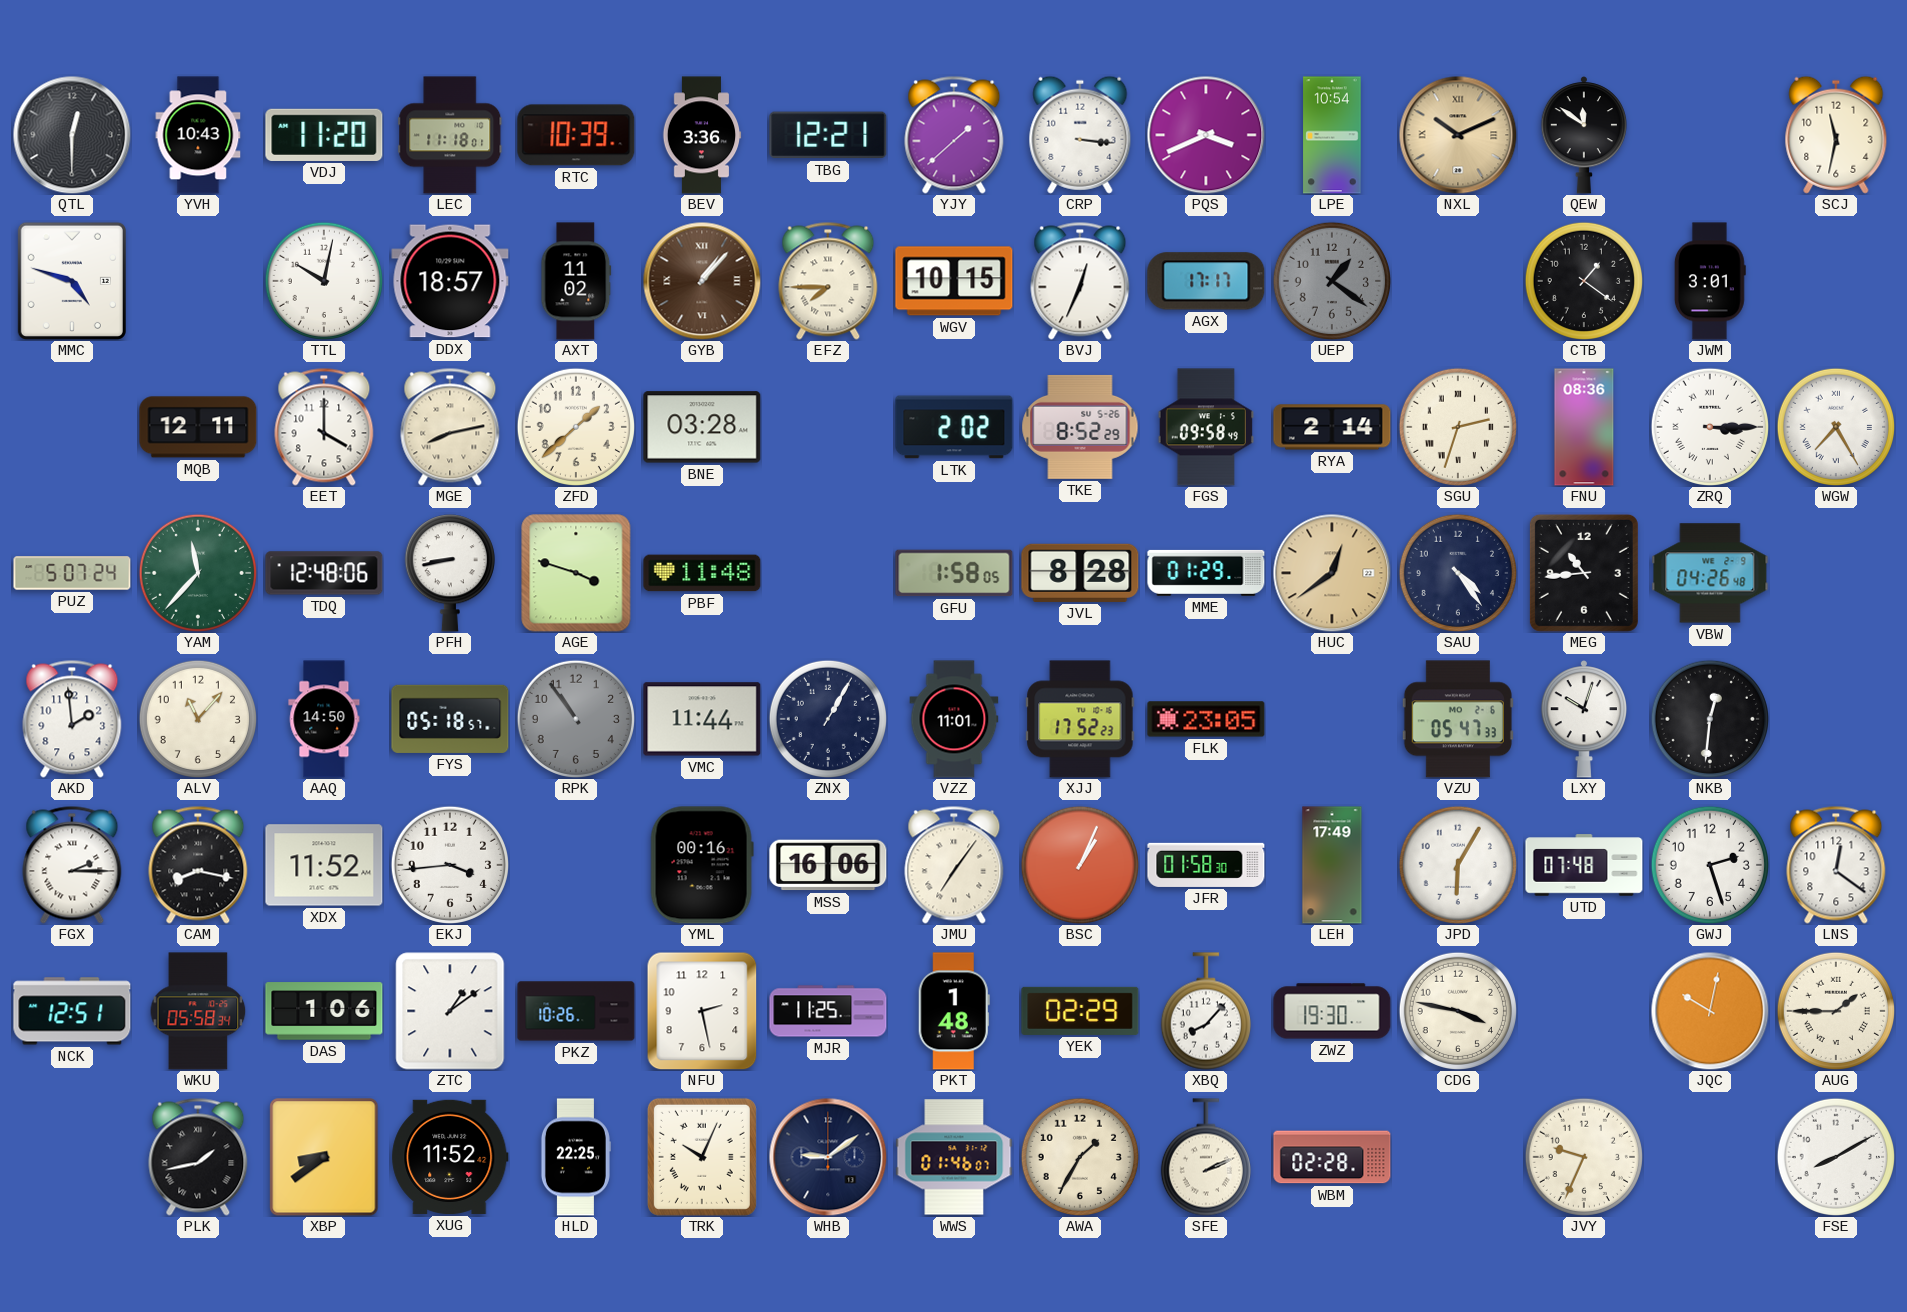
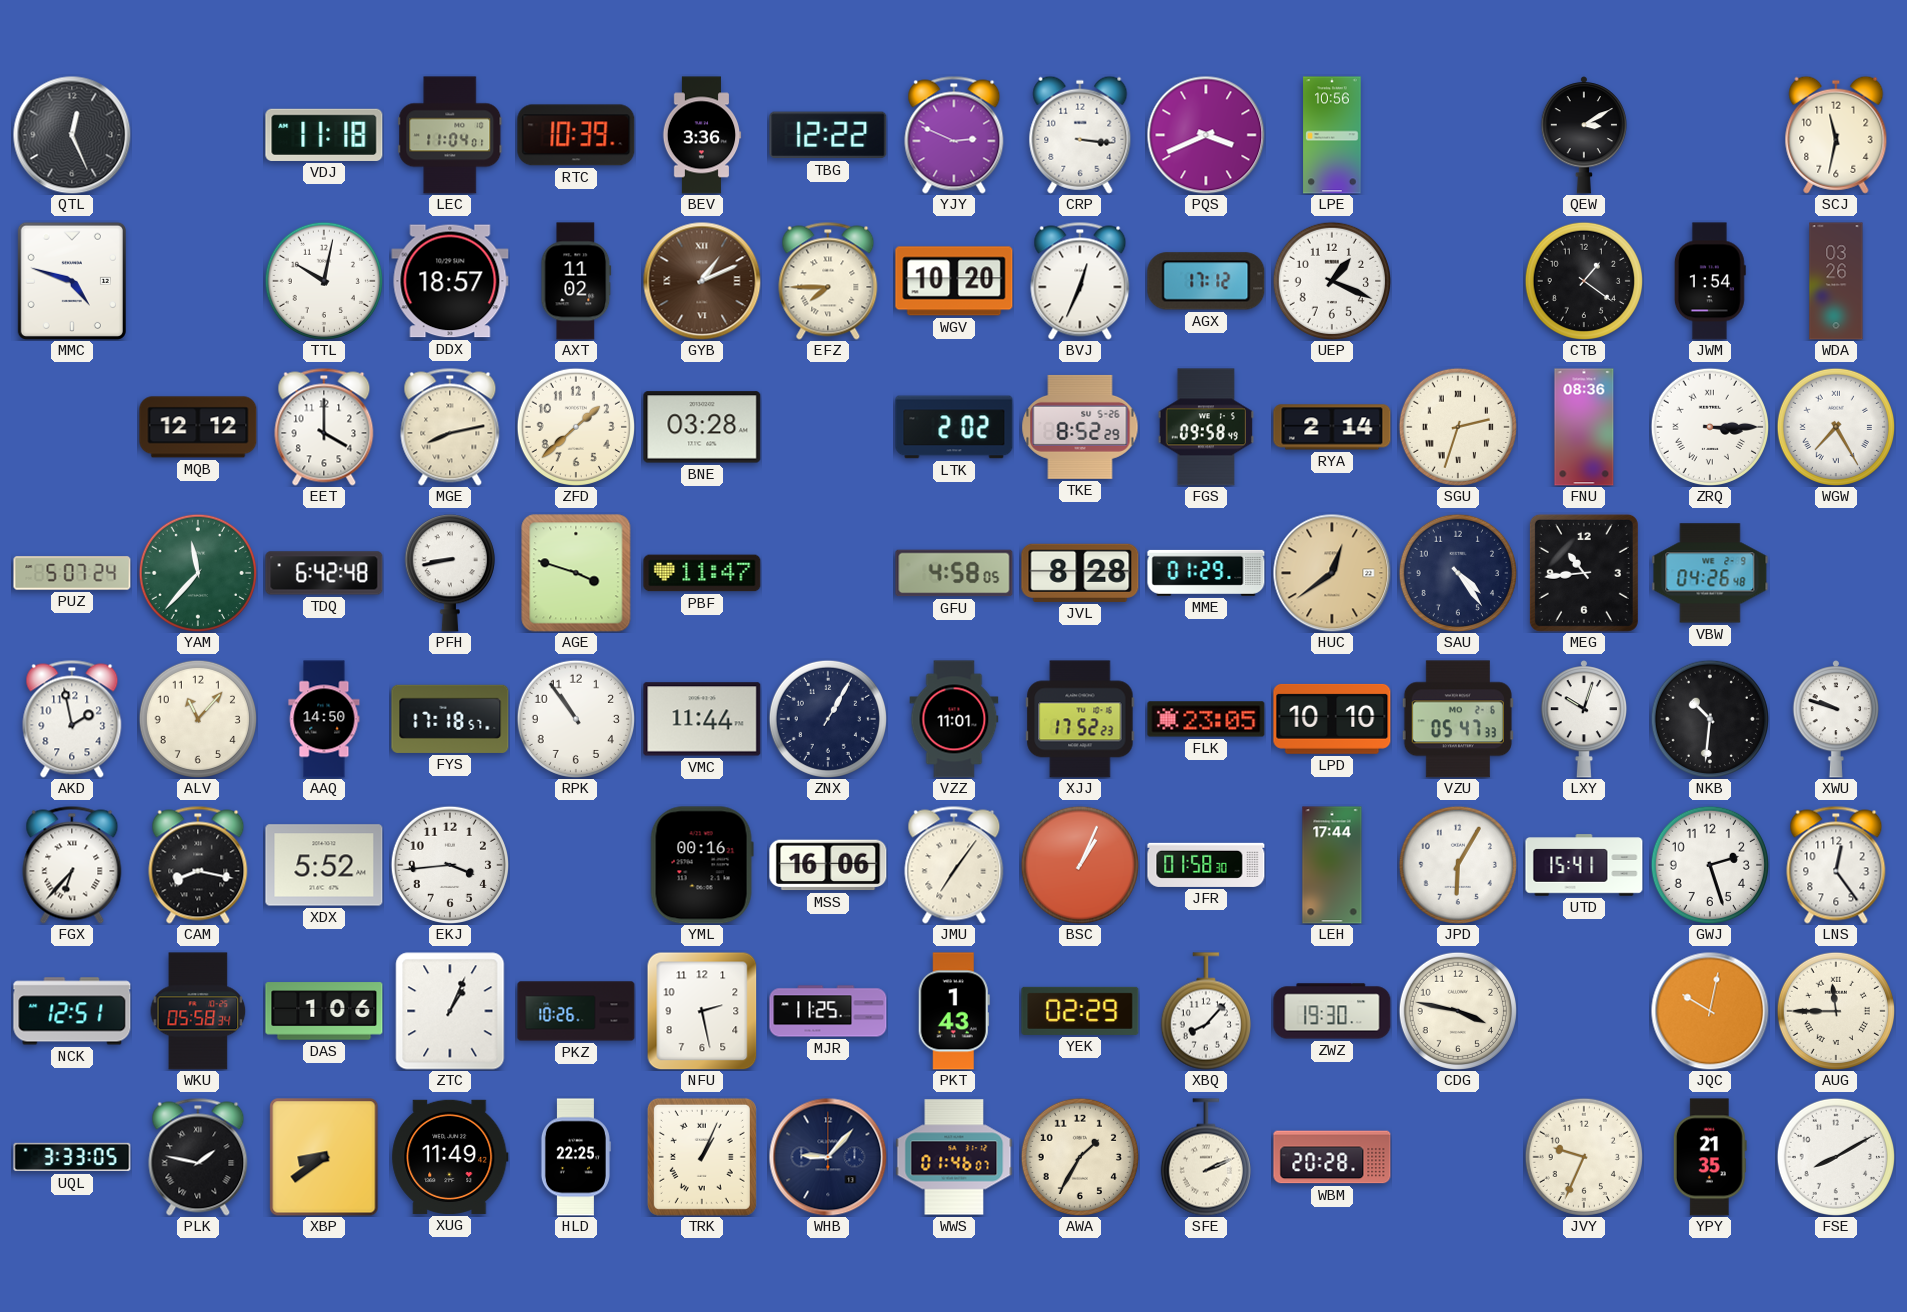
QTL: 12:30 -> 12:26
YVH: 10:43 -> none
VDJ: 11:20 -> 11:18
LEC: 11:18 -> 11:04
TBG: 12:21 -> 12:22
YJY: 1:38 -> 2:49
LPE: 10:54 -> 10:56
NXL: 10:11 -> none
QEW: 11:51 -> 3:10
GYB: 1:07 -> 1:11
WGV: 10:15 -> 10:20
AGX: 17:17 -> 17:12
UEP: 1:21 -> 1:19
UEP dial: grey -> white
JWM: 3:01 -> 1:54
WDA: none -> 03:26
MQB: 12:11 -> 12:12
TDQ: 12:48 -> 6:42
PBF: 11:48 -> 11:47
GFU: 1:58 -> 4:58
AKD: 1:59 -> 1:58
FYS: 05:18 -> 17:18
RPK dial: grey -> white
LPD: none -> 10:10
NKB: 12:31 -> 10:31
XWU: none -> 9:48
FGX: 2:15 -> 6:37
XDX: 11:52 -> 5:52
LEH: 17:49 -> 17:44
UTD: 07:48 -> 15:41
LNS: 12:21 -> 12:24
ZTC: 1:09 -> 1:04
PKT: 1:48 -> 1:43
AUG: 1:45 -> 11:45
UQL: none -> 3:33
PLK: 1:43 -> 1:47
XUG: 11:52 -> 11:49
TRK: 10:04 -> 1:04
WHB: 9:09 -> 9:07
WBM: 02:28 -> 20:28
YPY: none -> 21:35
